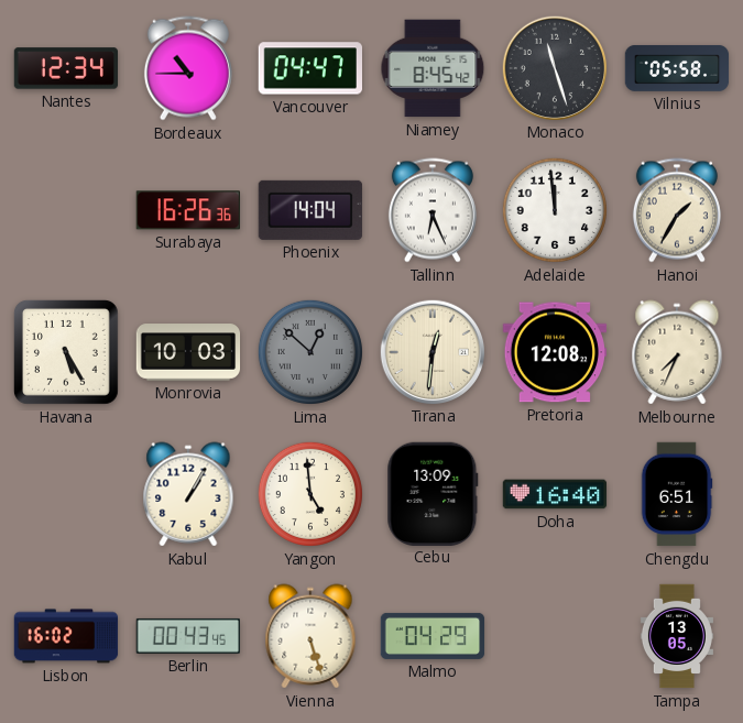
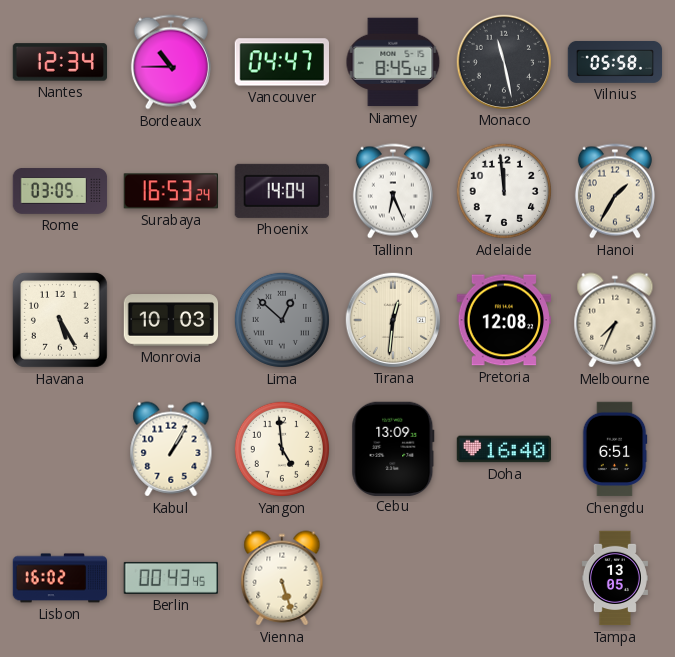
Monaco: 11:27 -> 11:28
Rome: none -> 03:05
Surabaya: 16:26 -> 16:53
Malmo: 04:29 -> none
